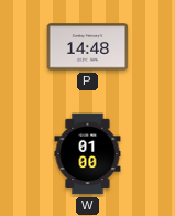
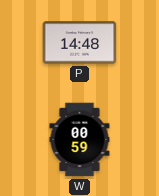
W: 01:00 -> 00:59
